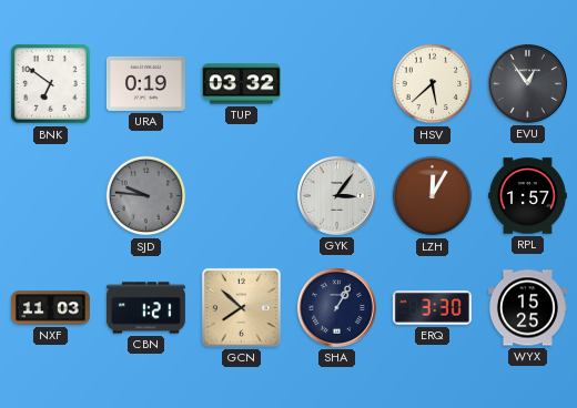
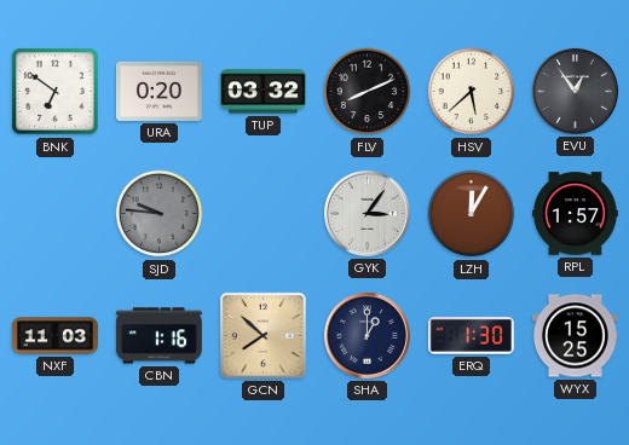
URA: 0:19 -> 0:20
FLV: none -> 8:11
CBN: 1:21 -> 1:16
SHA: 1:05 -> 1:00
ERQ: 3:30 -> 1:30
